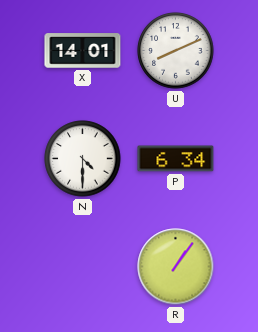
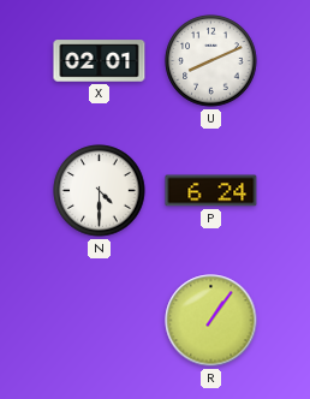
X: 14:01 -> 02:01
P: 6:34 -> 6:24
